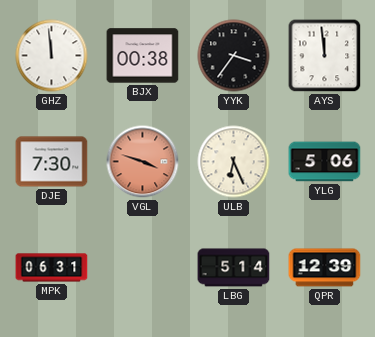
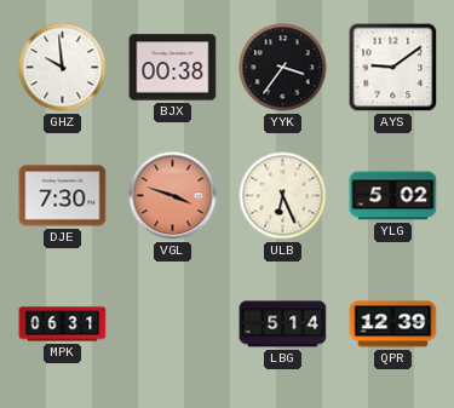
GHZ: 11:59 -> 9:59
AYS: 11:59 -> 9:09
YLG: 5:06 -> 5:02
